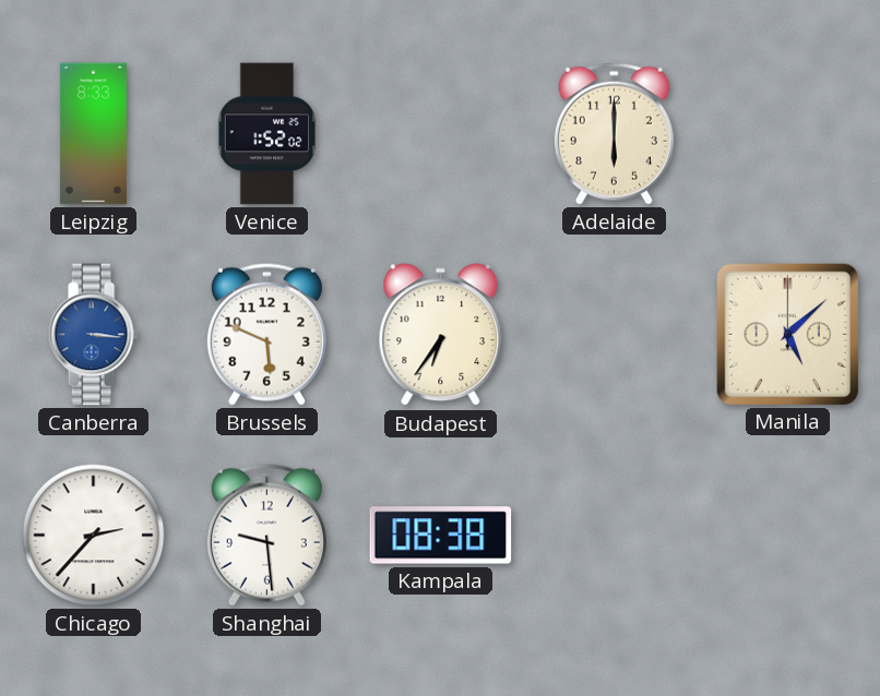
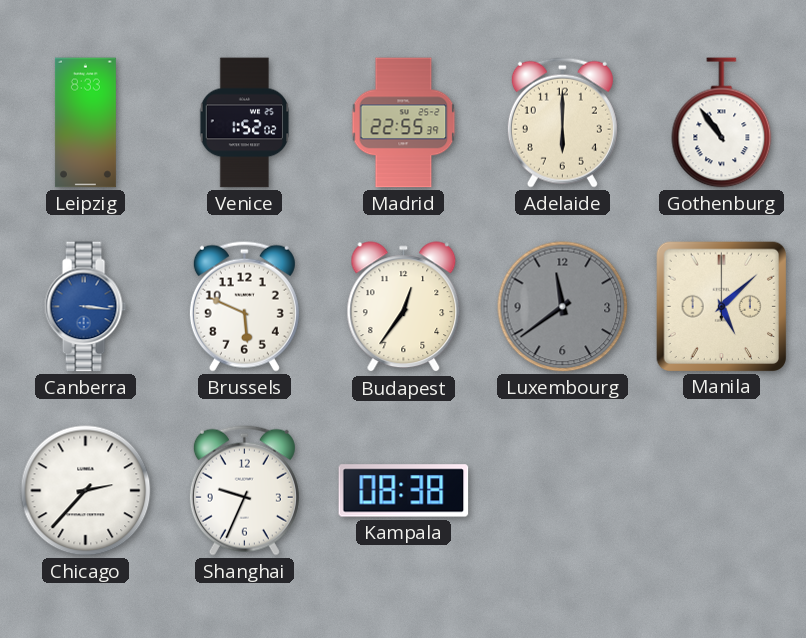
Madrid: none -> 22:55
Gothenburg: none -> 10:54
Budapest: 6:36 -> 12:36
Luxembourg: none -> 11:39
Shanghai: 9:29 -> 9:34
